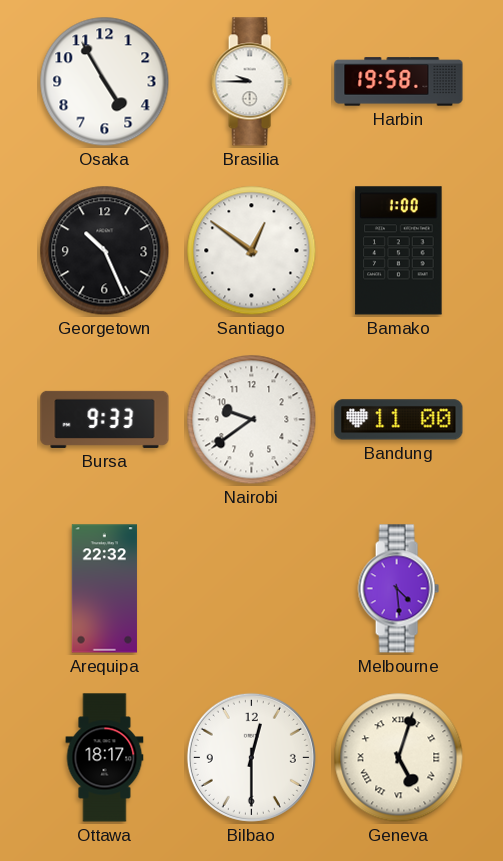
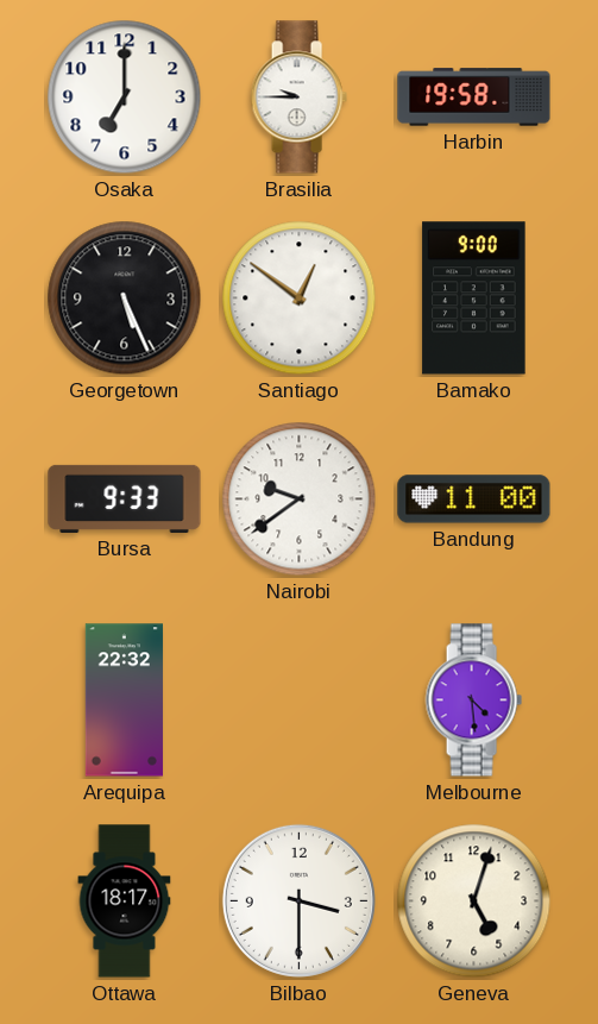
Osaka: 4:55 -> 7:00
Georgetown: 10:26 -> 5:26
Bamako: 1:00 -> 9:00
Bilbao: 12:30 -> 3:30
Geneva numerals: Roman -> Arabic
